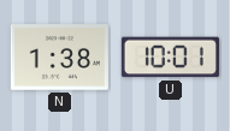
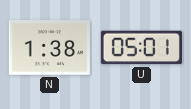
U: 10:01 -> 05:01
